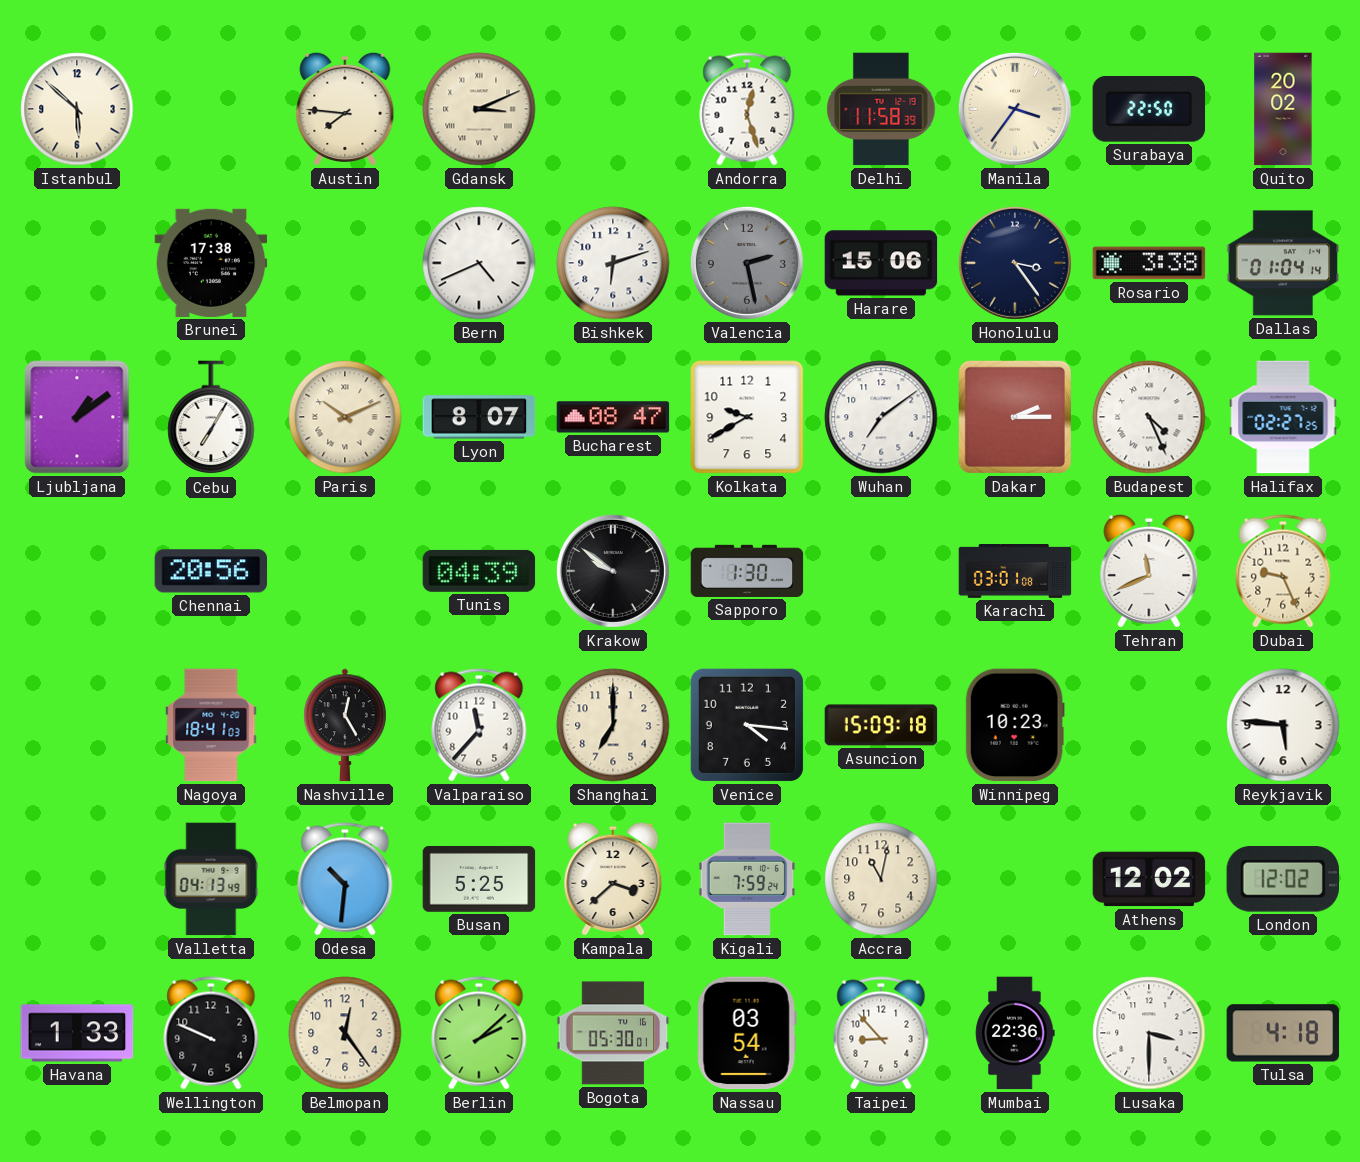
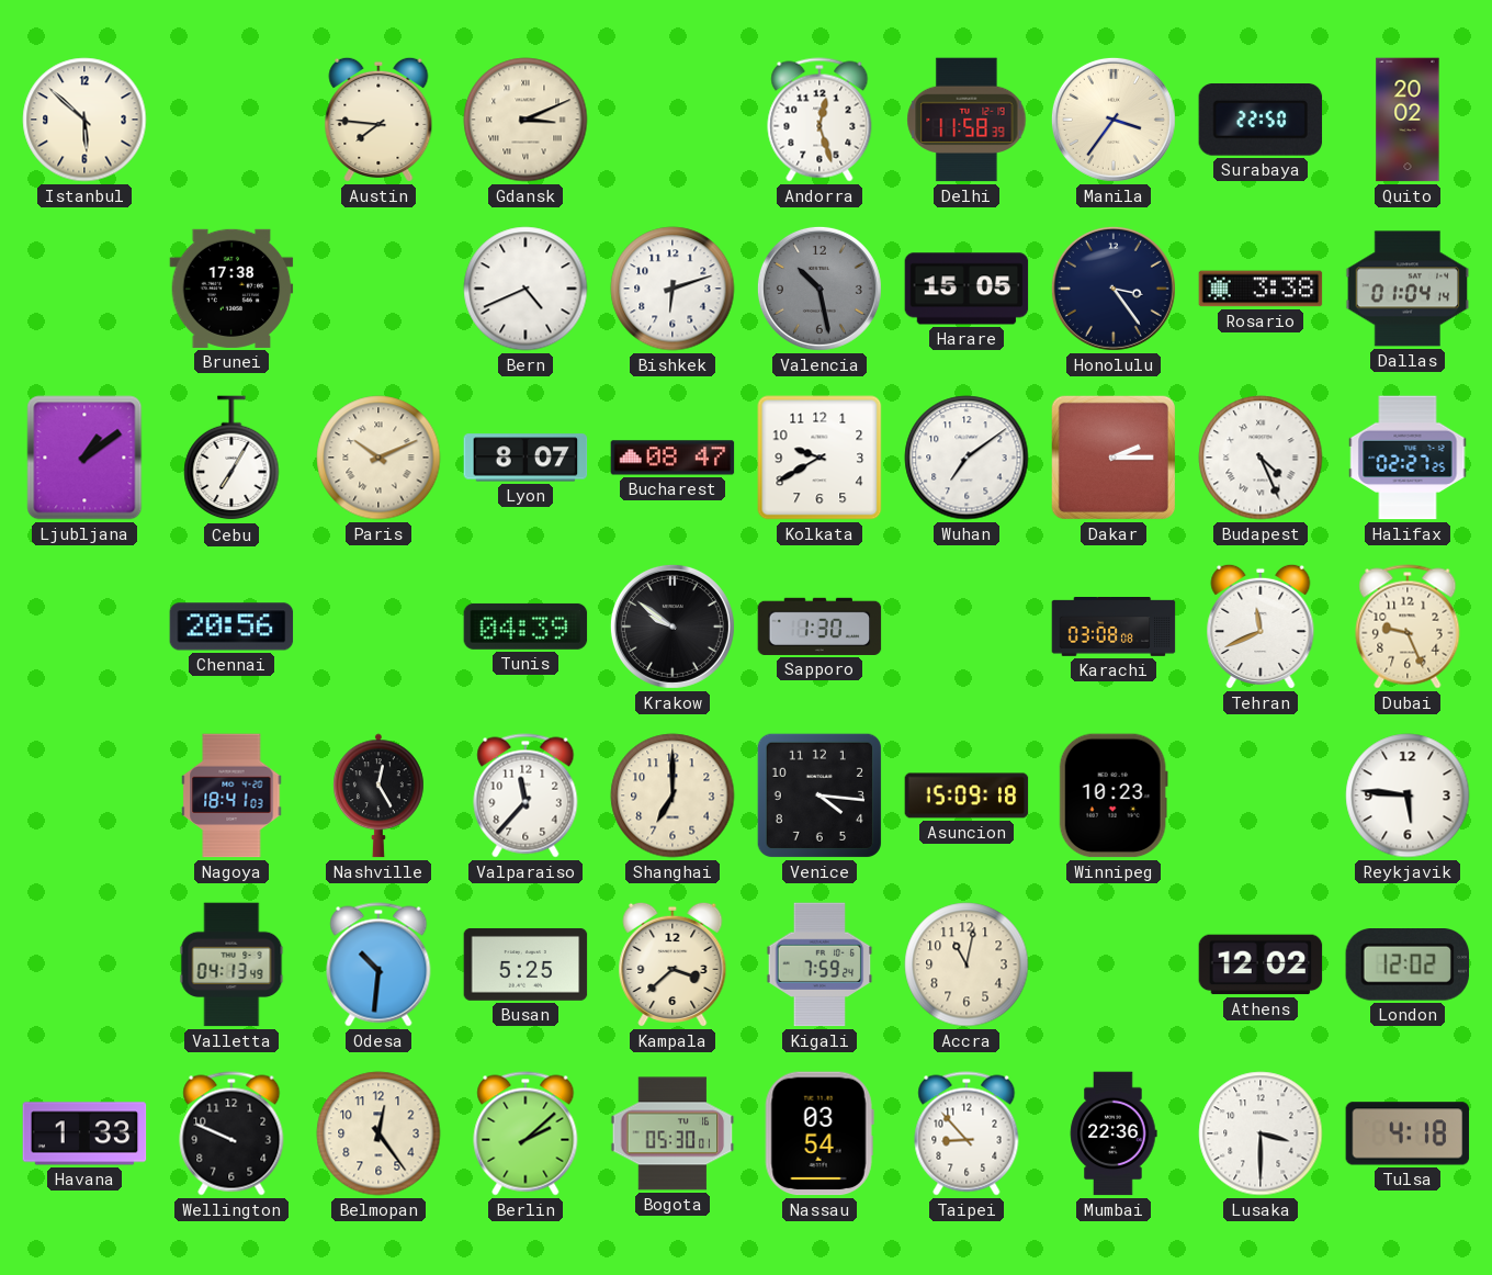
Valencia: 2:28 -> 10:28
Harare: 15:06 -> 15:05
Karachi: 03:01 -> 03:08
